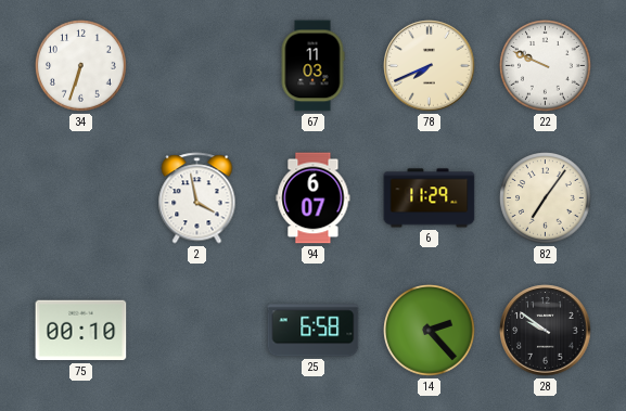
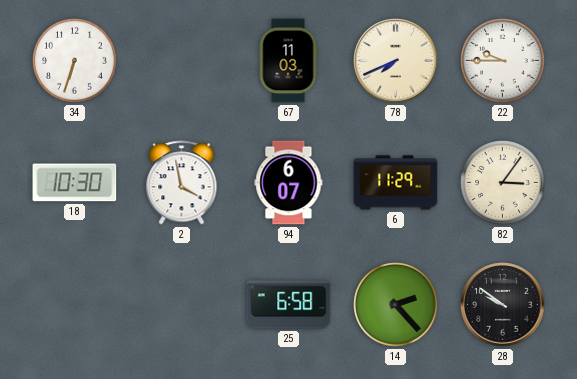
22: 9:49 -> 9:45
18: none -> 10:30
82: 7:06 -> 3:06
75: 00:10 -> none
